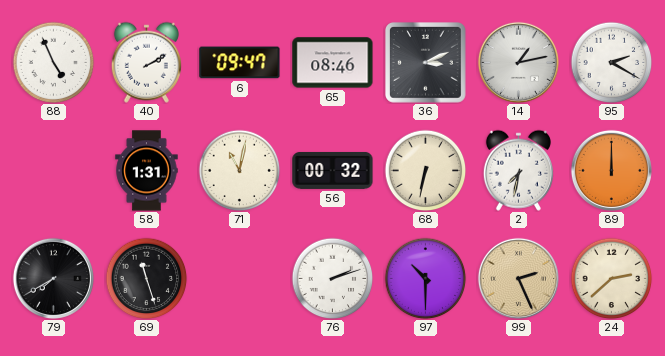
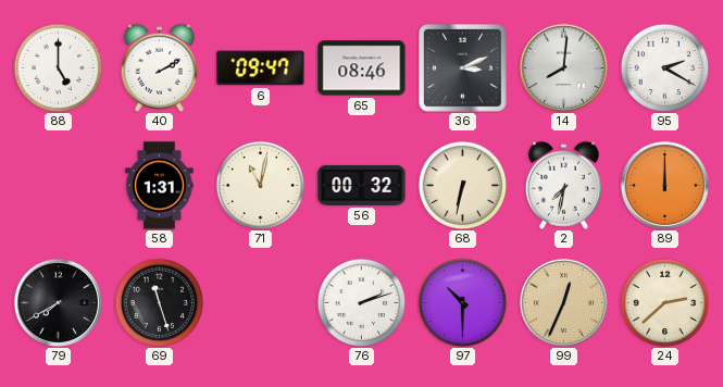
88: 4:56 -> 5:00
14: 1:13 -> 8:01
99: 2:26 -> 12:34
